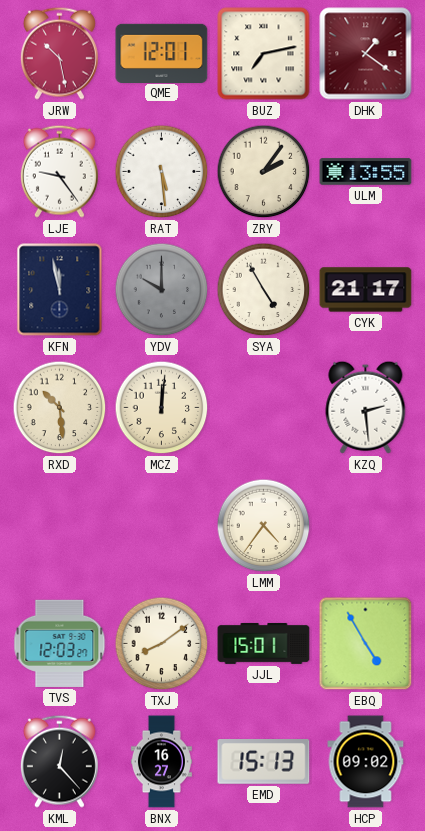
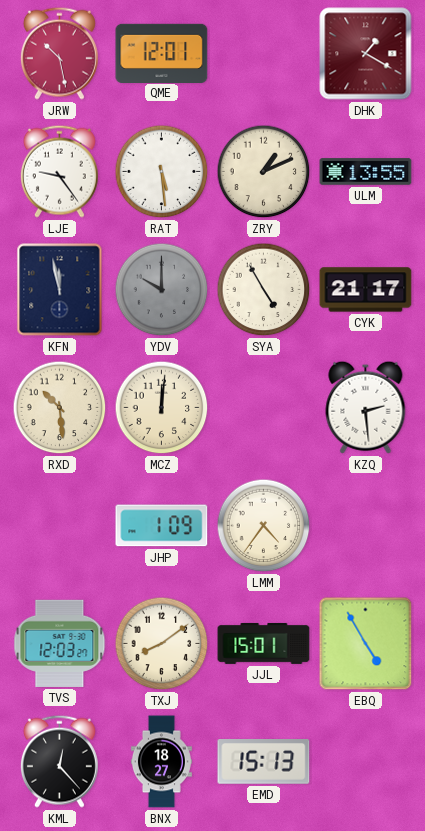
BUZ: 7:13 -> none
DHK: 1:21 -> 1:20
ZRY: 2:06 -> 1:11
JHP: none -> 1:09
BNX: 16:27 -> 18:27
HCP: 09:02 -> none
